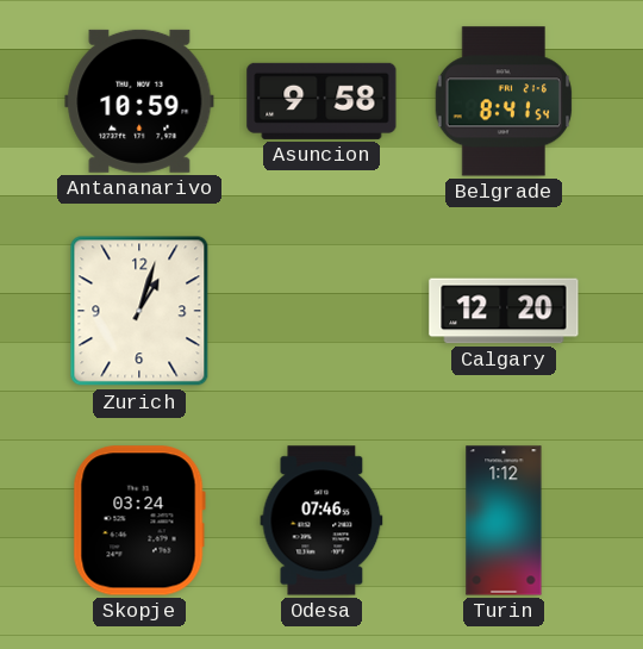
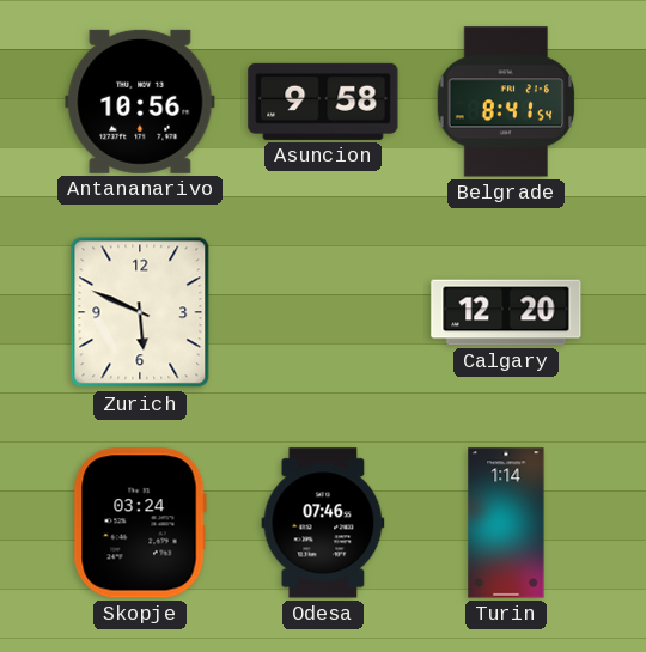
Antananarivo: 10:59 -> 10:56
Zurich: 1:03 -> 5:49
Turin: 1:12 -> 1:14
